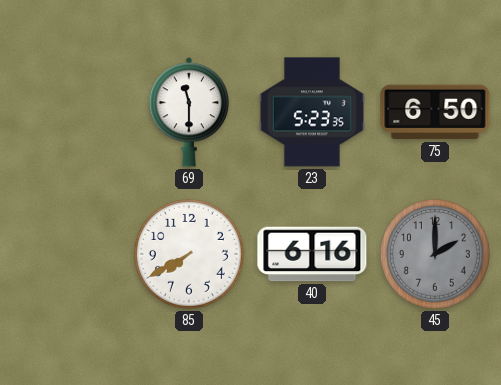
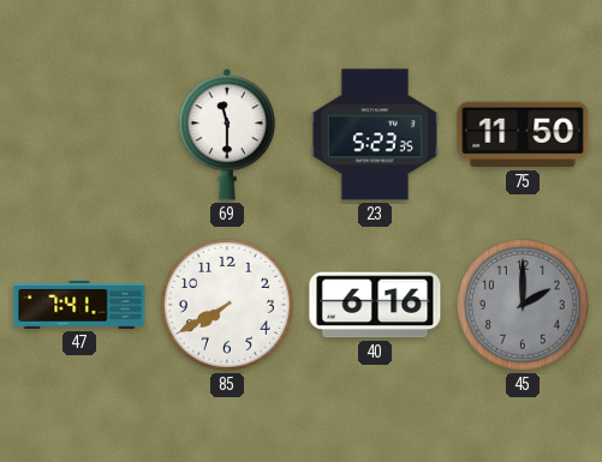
75: 6:50 -> 11:50
47: none -> 7:41
